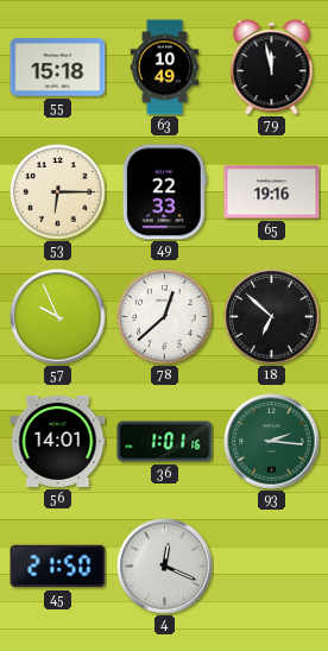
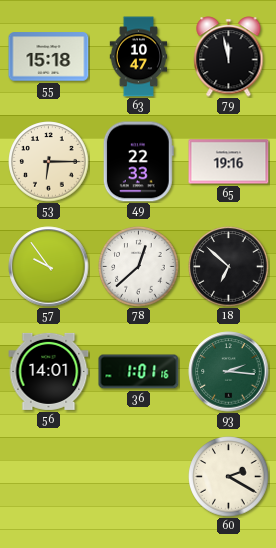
63: 10:49 -> 10:47
57: 9:56 -> 9:54
45: 21:50 -> none
4: 12:19 -> none
60: none -> 2:20
